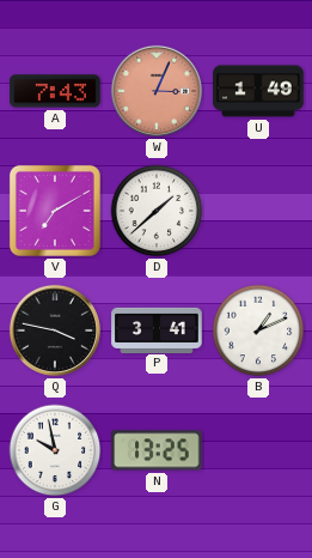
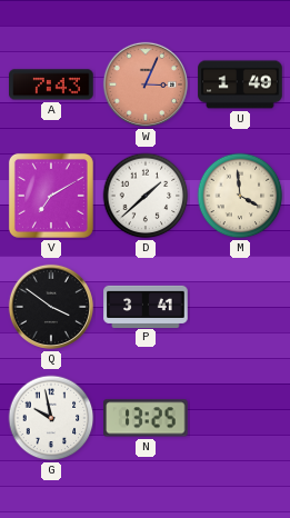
M: none -> 3:59
Q: 3:47 -> 3:51
B: 1:11 -> none
